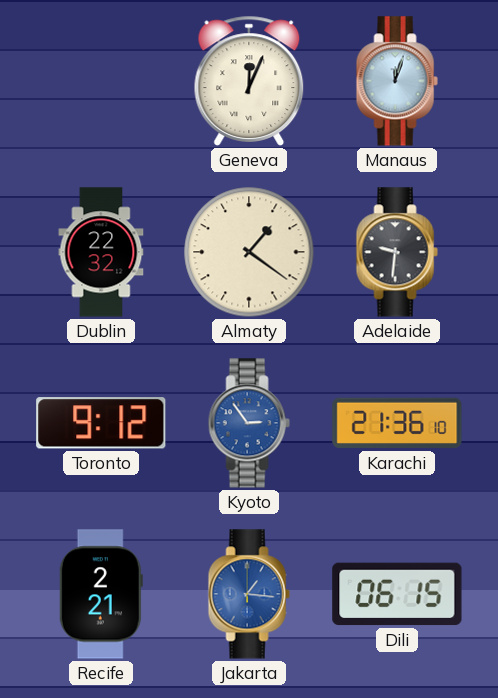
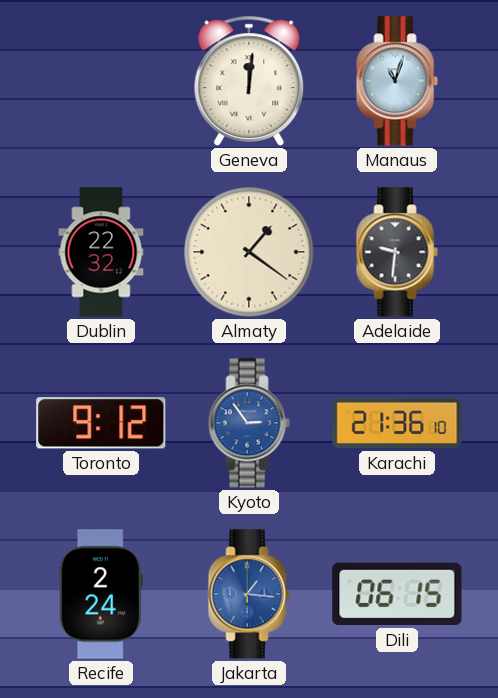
Geneva: 12:04 -> 12:01
Manaus: 12:03 -> 11:03
Recife: 2:21 -> 2:24
